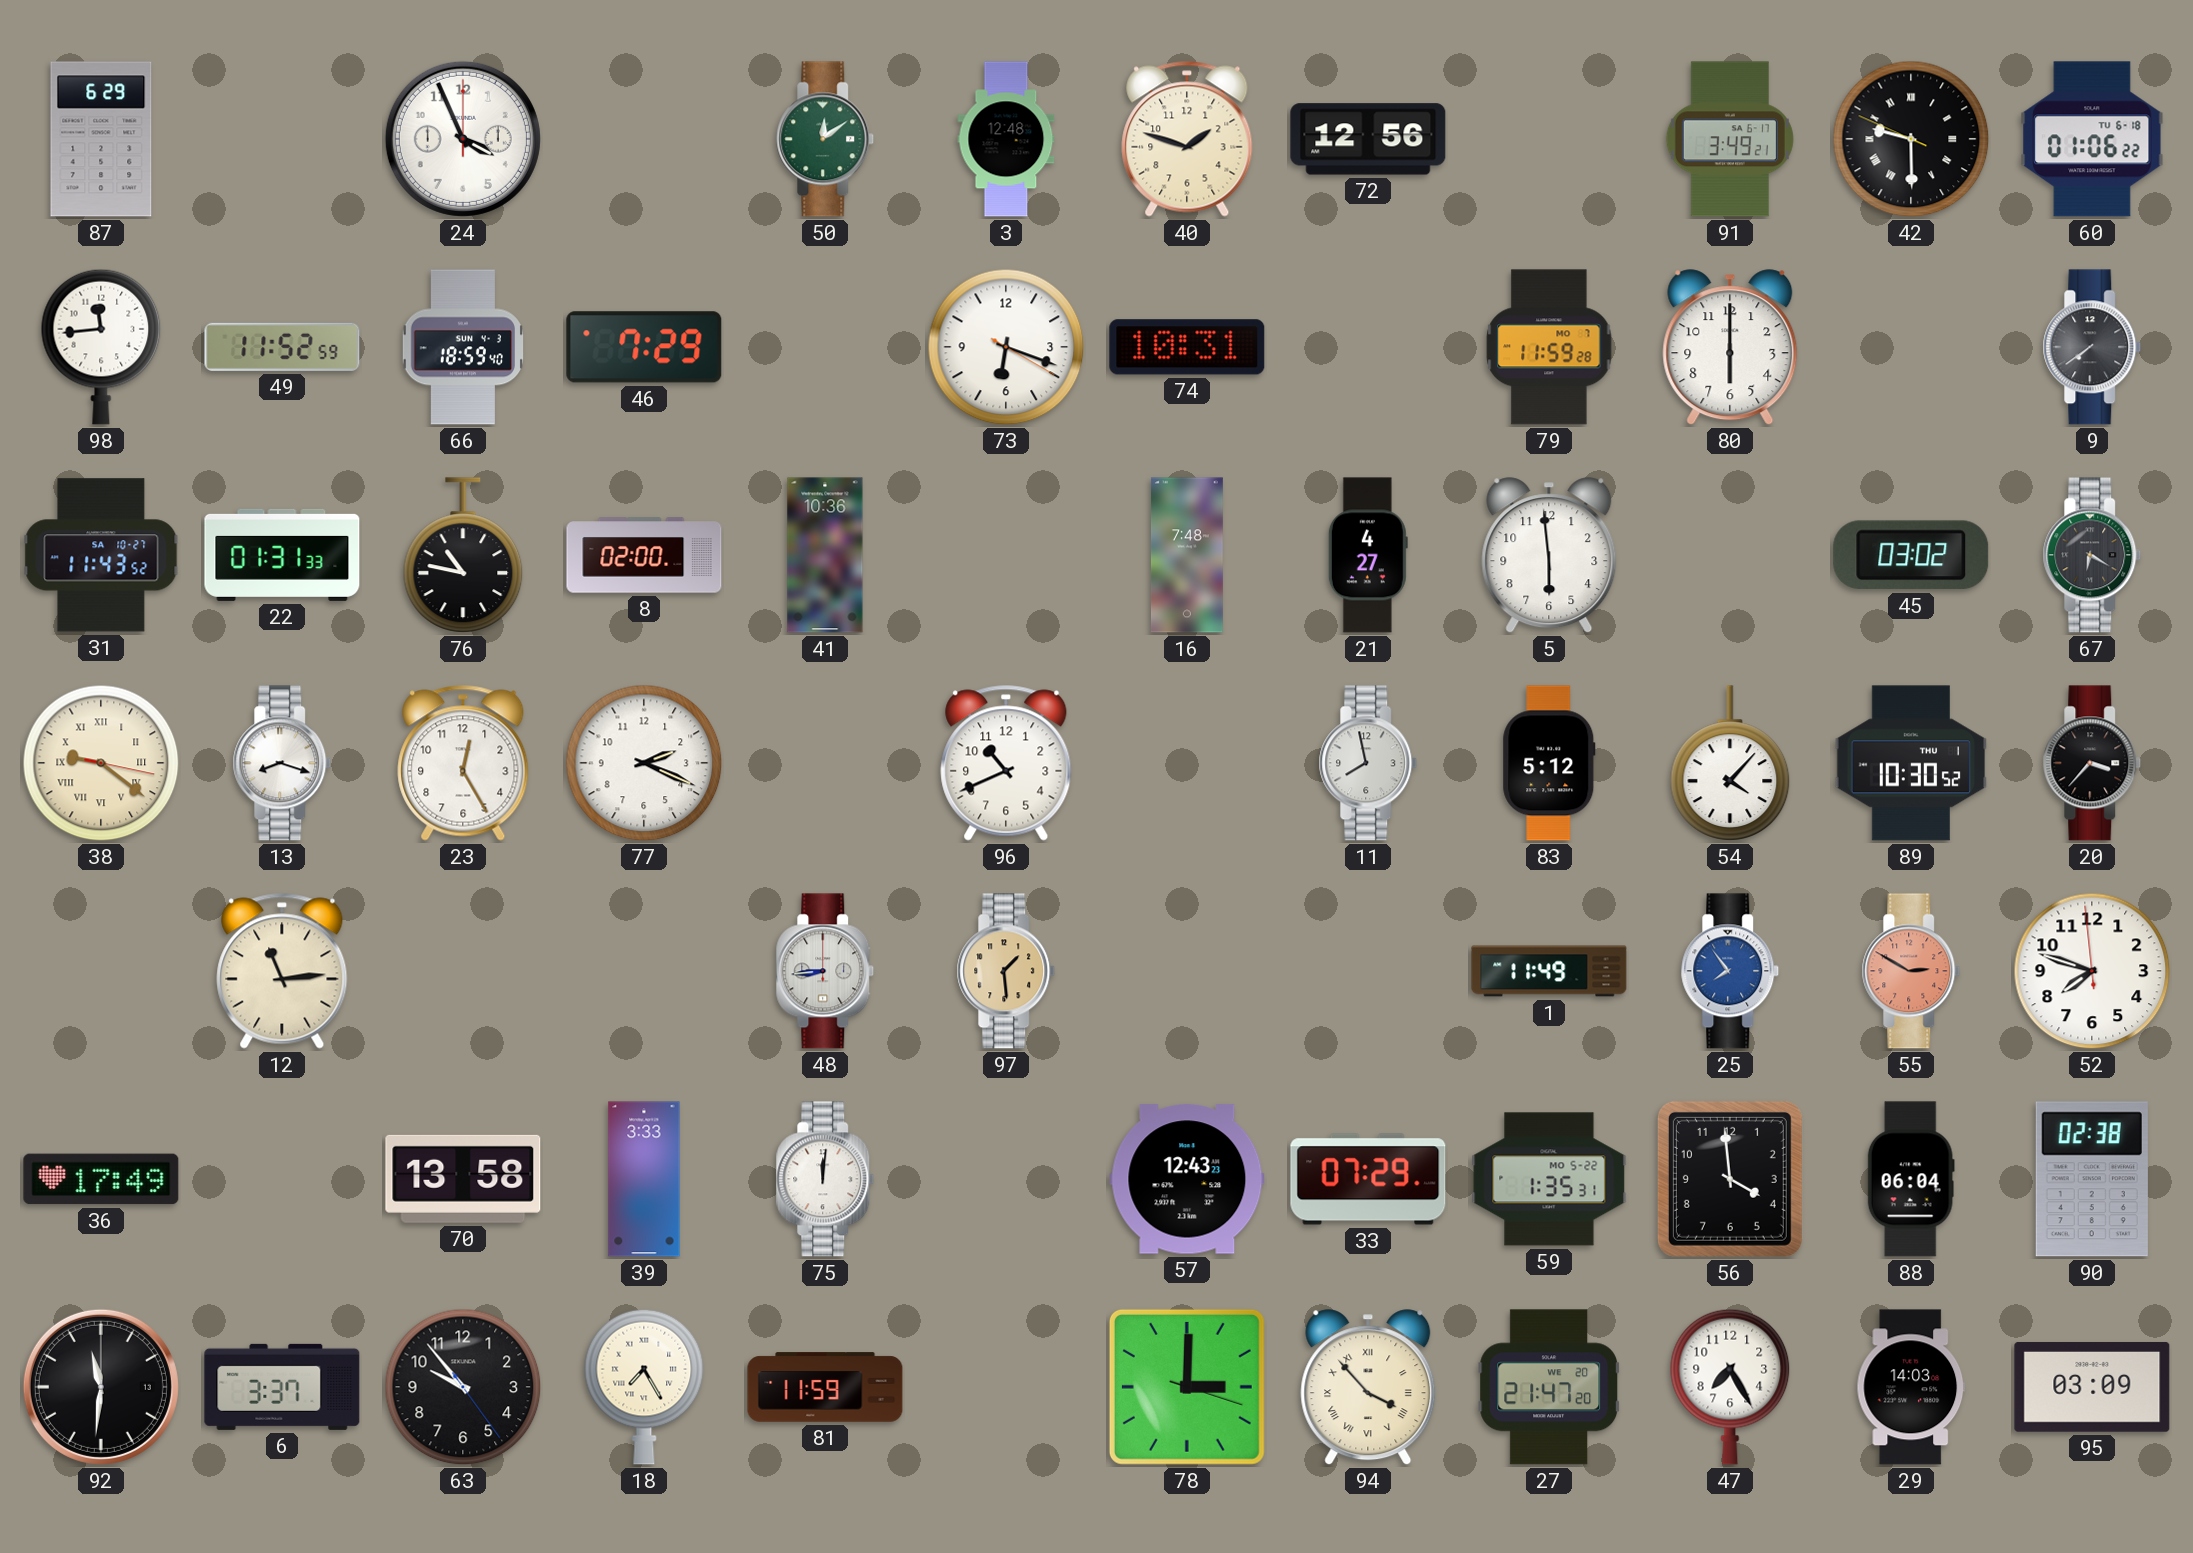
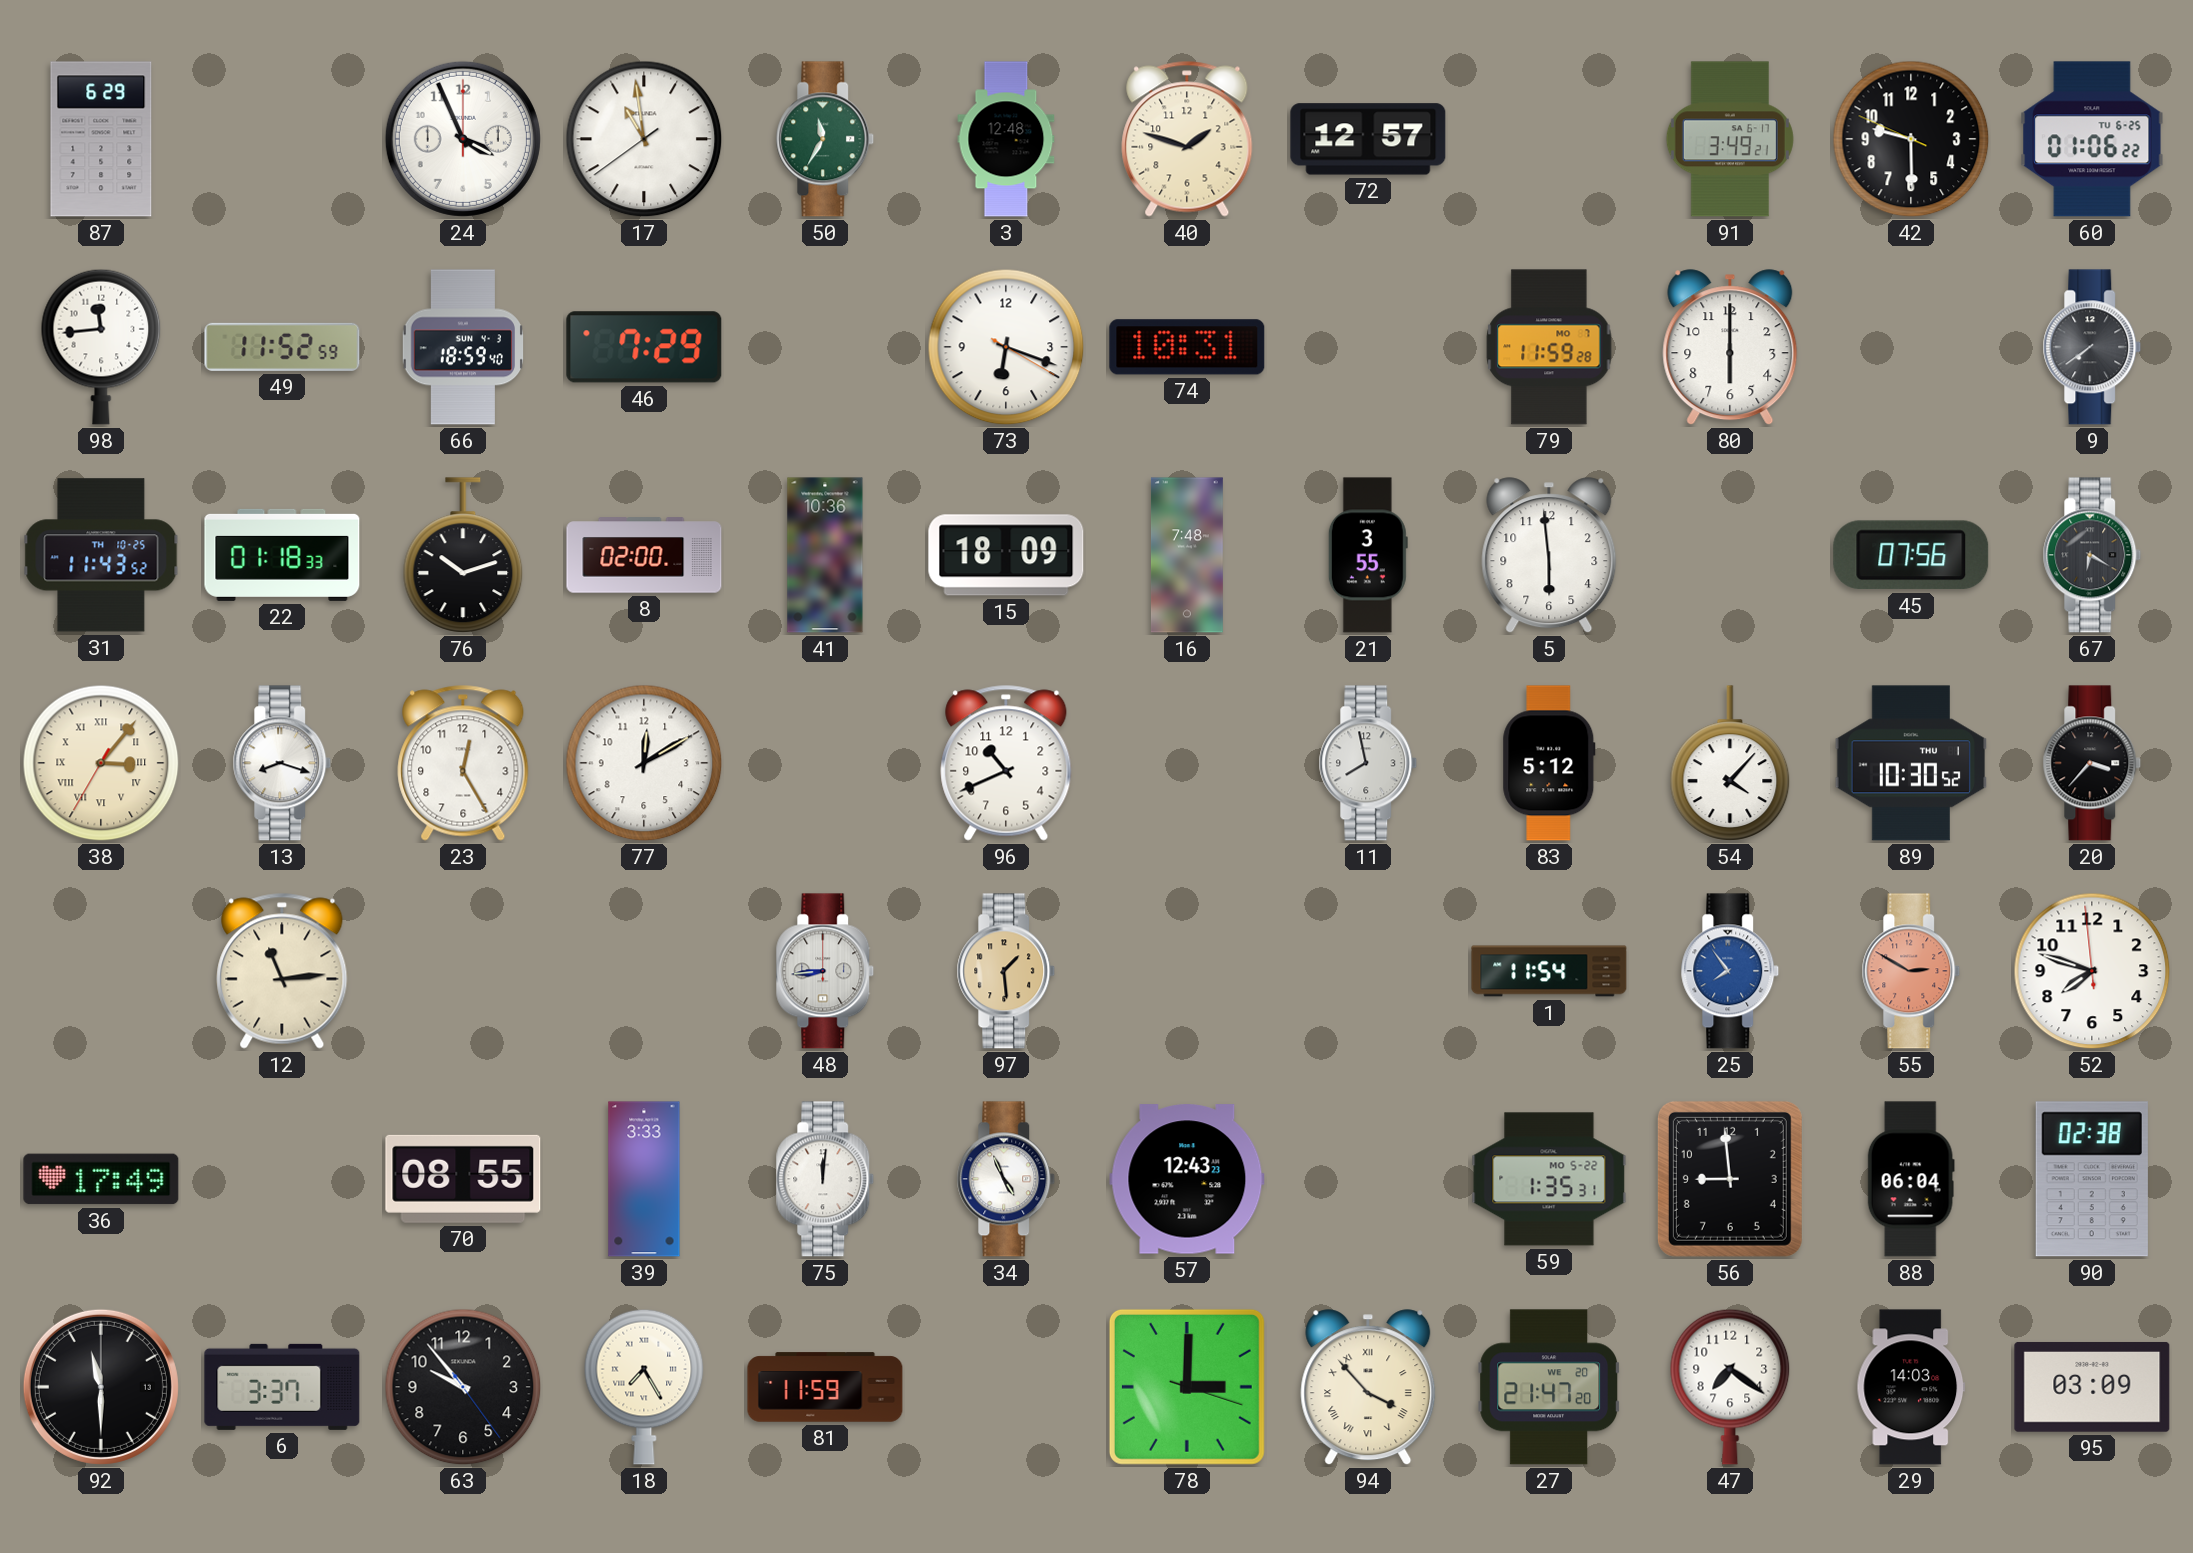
17: none -> 10:58
50: 12:09 -> 11:35
72: 12:56 -> 12:57
42 numerals: Roman -> Arabic
60 date: TU 6-18 -> TU 6-25
31 date: SA 10-27 -> TH 10-25
22: 01:31 -> 01:18
76: 10:47 -> 10:12
15: none -> 18:09
21: 4:27 -> 3:55
45: 03:02 -> 07:56
38: 9:21 -> 3:06
77: 2:19 -> 12:10
1: 11:49 -> 11:54
70: 13:58 -> 08:55
34: none -> 4:56
33: 07:29 -> none
56: 3:59 -> 8:59
92: 11:31 -> 11:30
47: 7:25 -> 7:21
